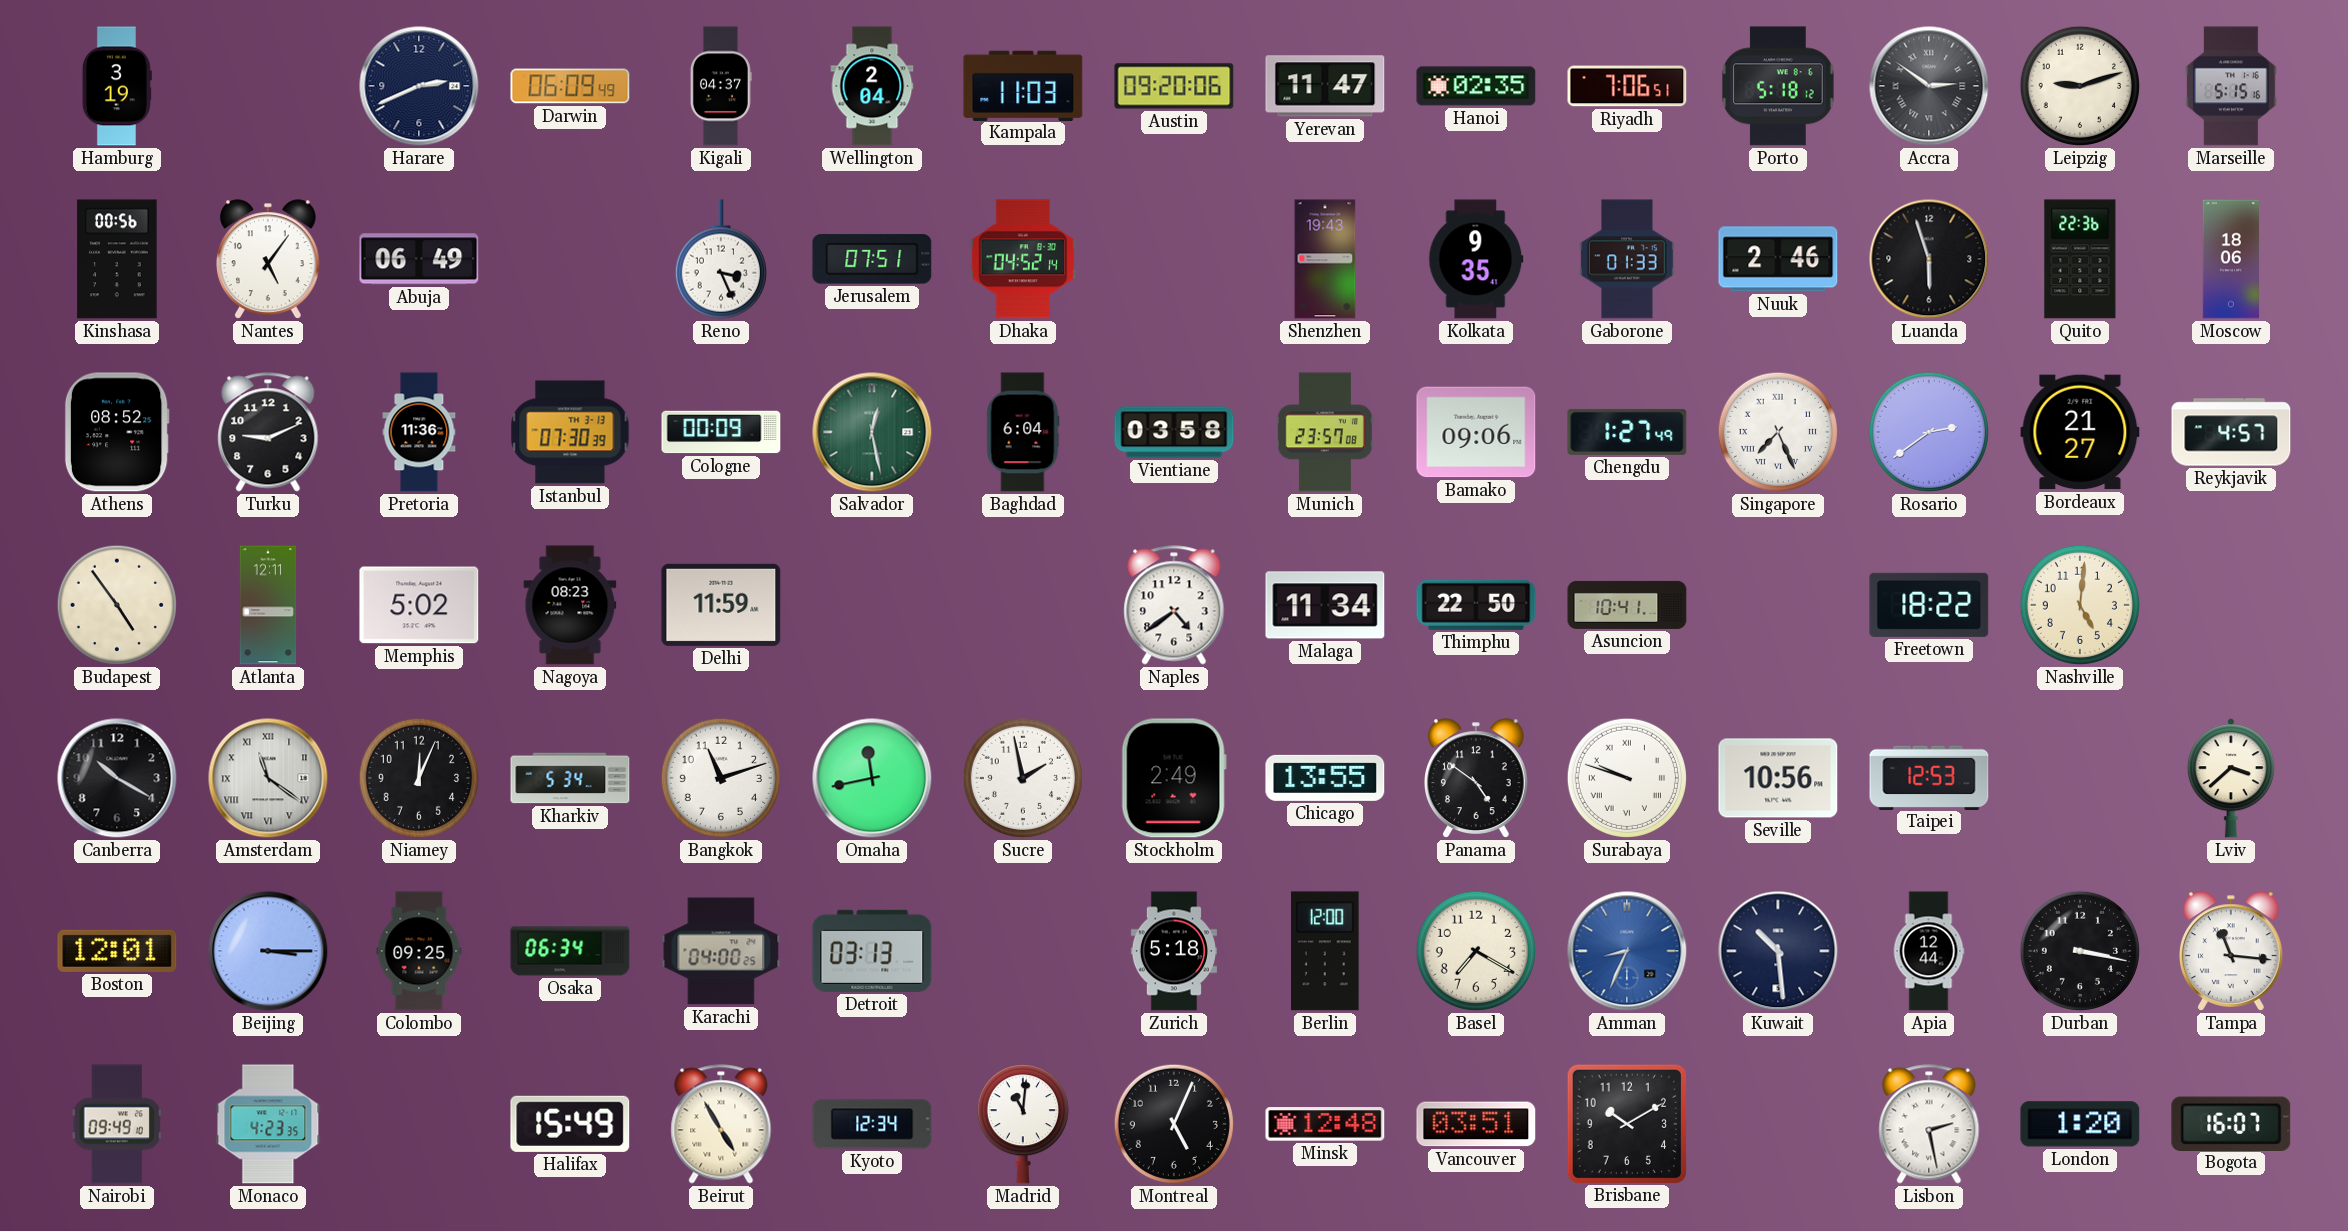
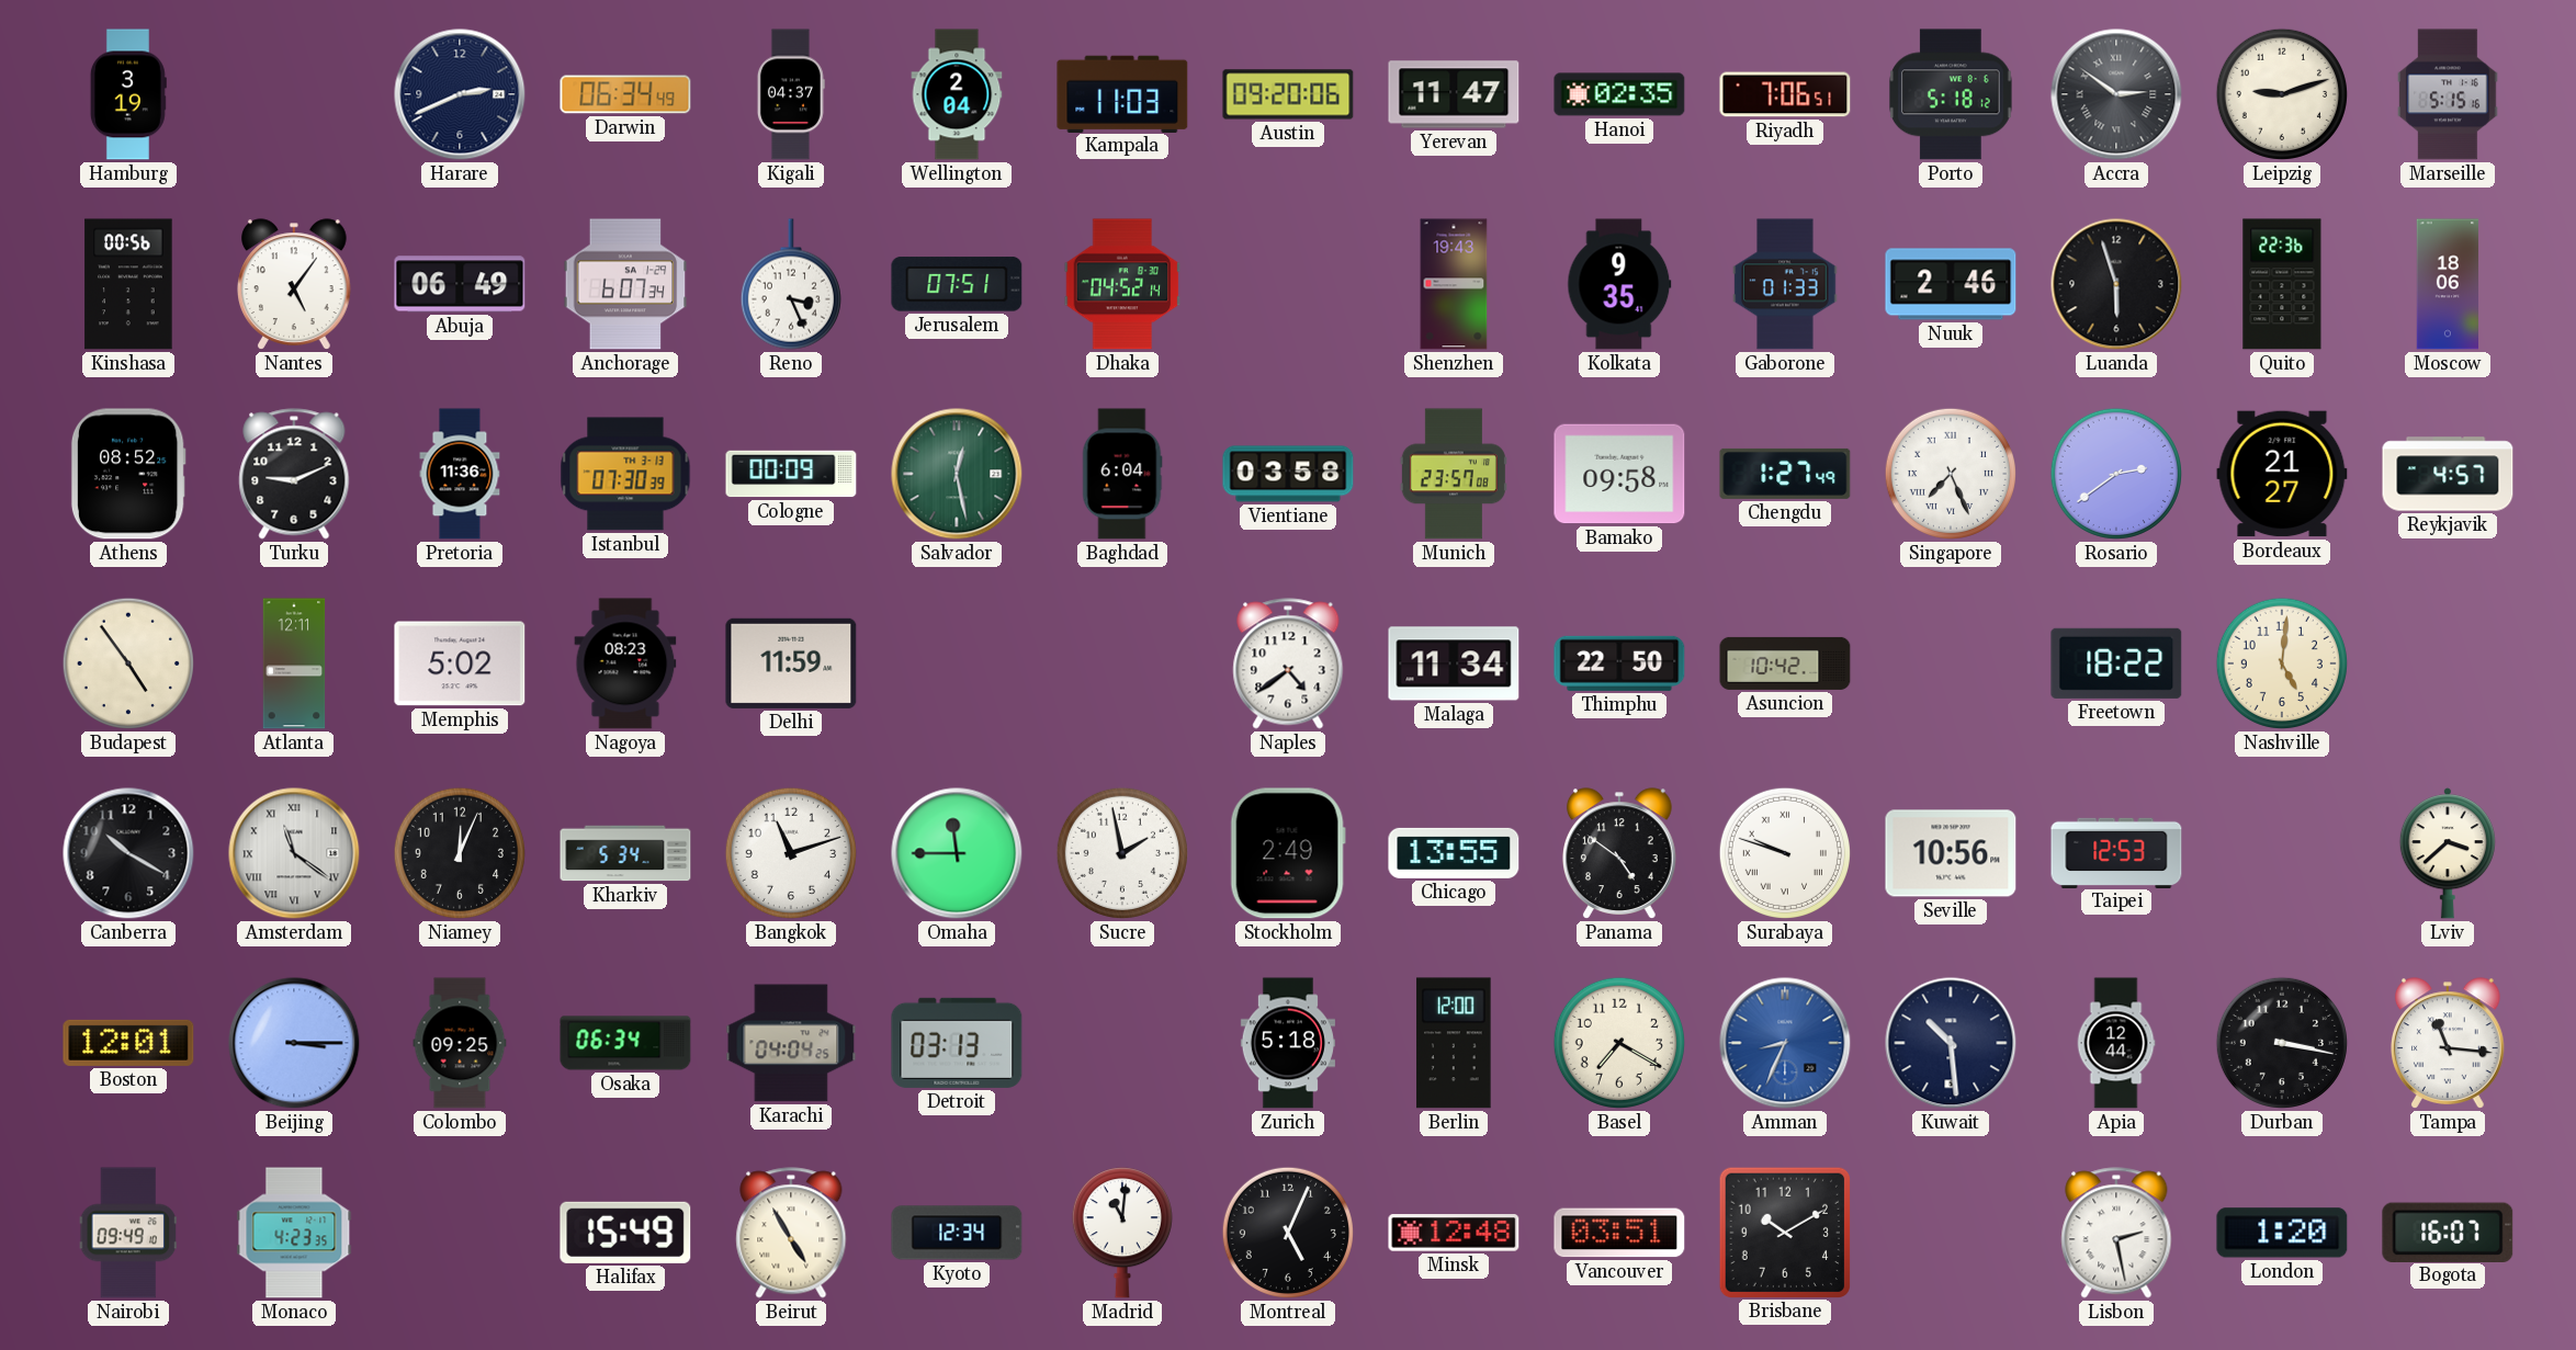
Darwin: 06:09 -> 06:34
Anchorage: none -> 6:07
Bamako: 09:06 -> 09:58
Asuncion: 10:41 -> 10:42
Omaha: 11:43 -> 11:45
Karachi: 04:00 -> 04:04
